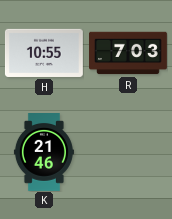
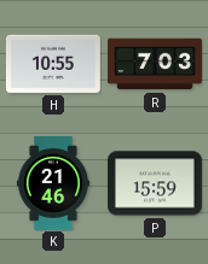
P: none -> 15:59
